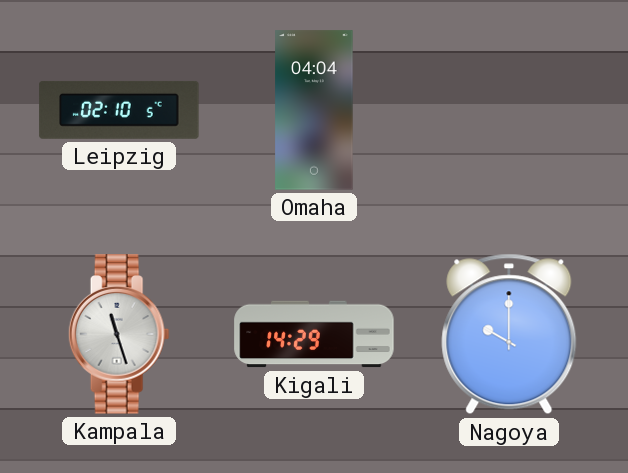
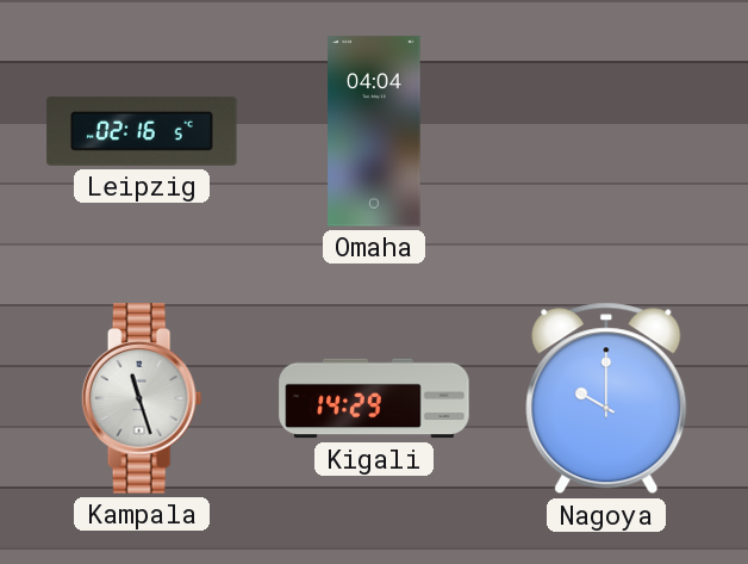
Leipzig: 02:10 -> 02:16
